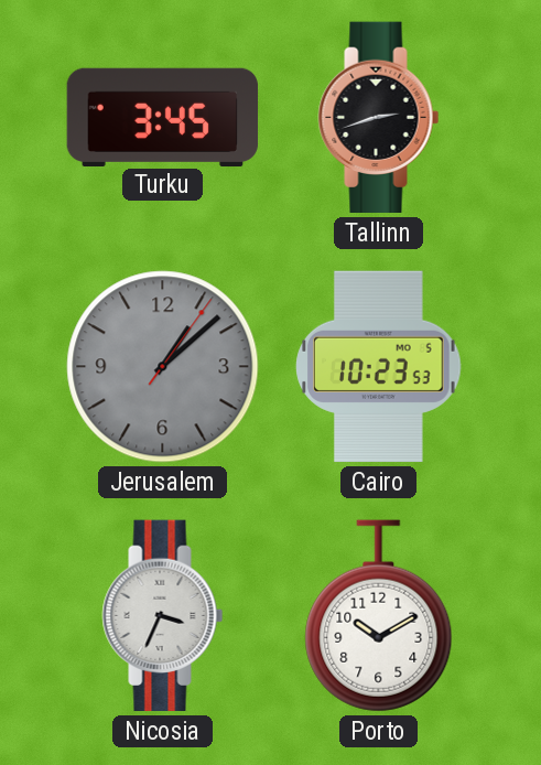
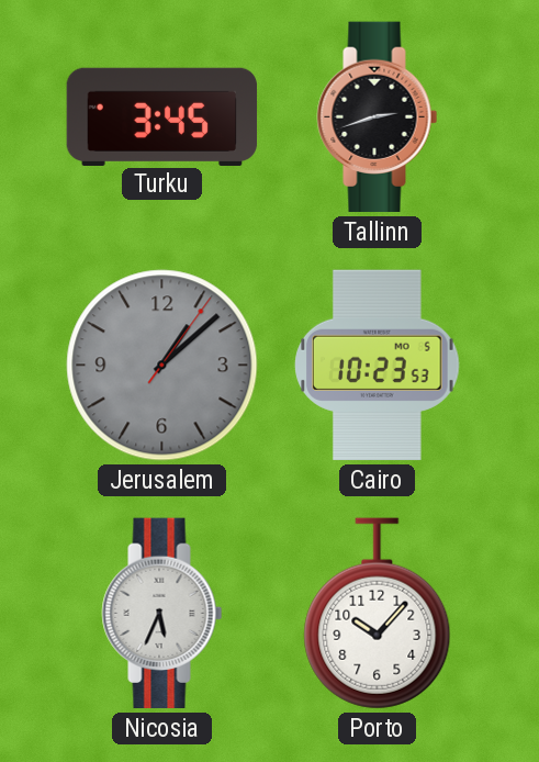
Nicosia: 3:34 -> 5:34
Porto: 10:10 -> 10:07
